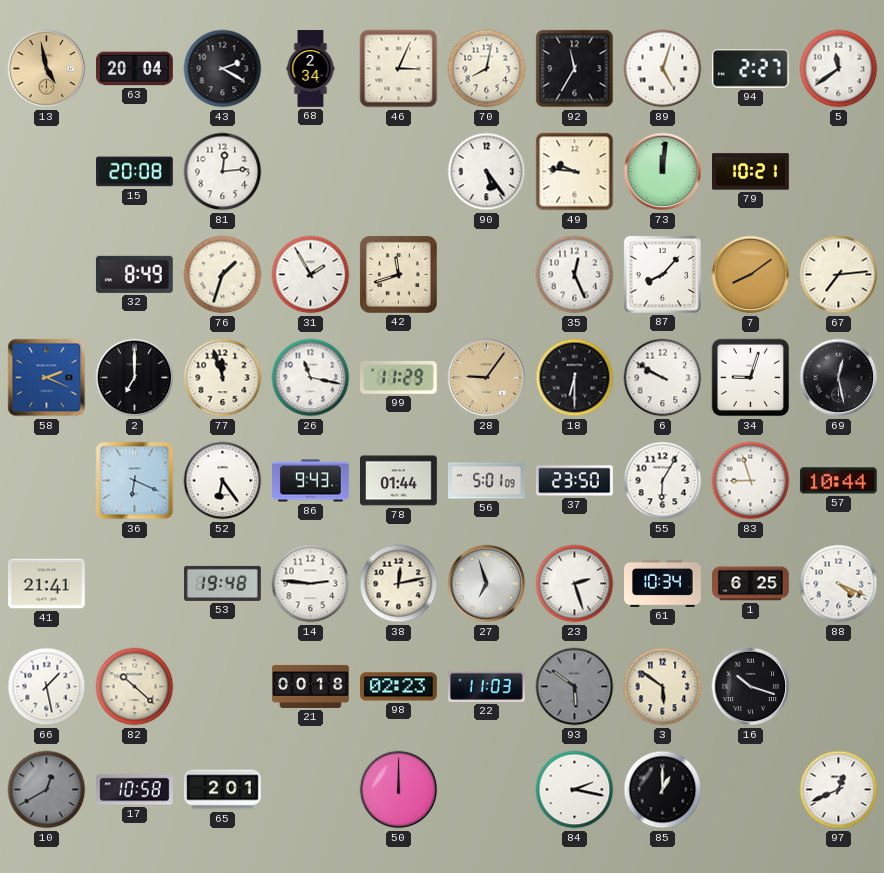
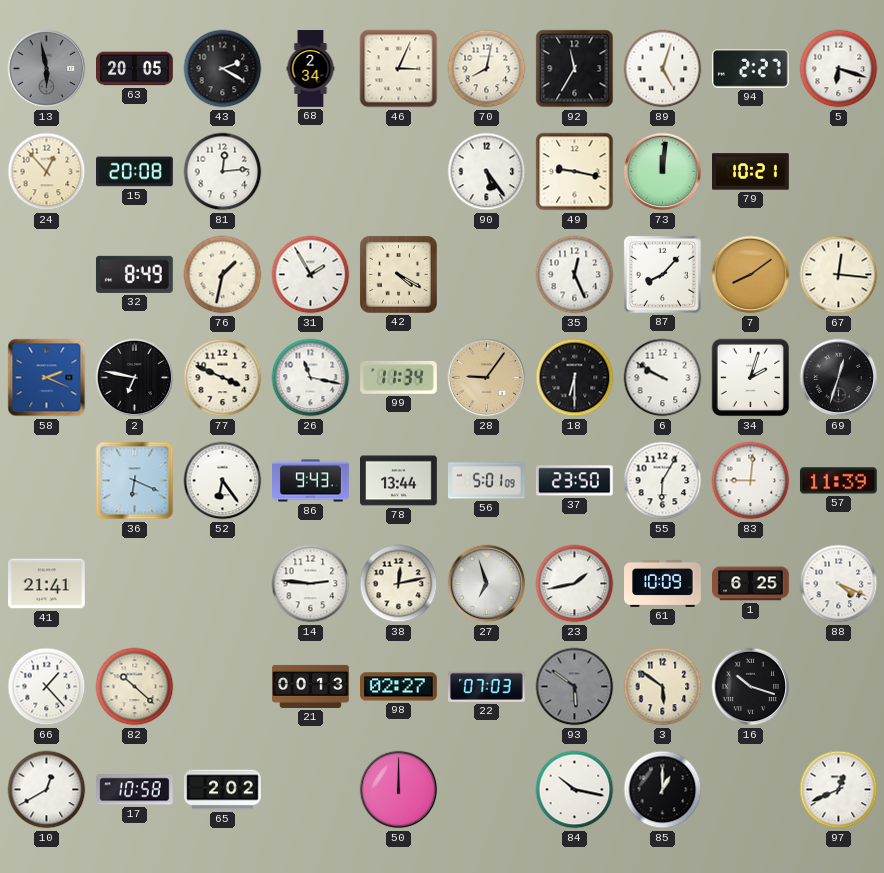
13: 4:58 -> 5:58
13 dial: champagne -> grey
63: 20:04 -> 20:05
5: 11:39 -> 6:18
24: none -> 12:53
49: 9:46 -> 9:17
76: 1:33 -> 1:32
42: 11:42 -> 4:20
67: 7:14 -> 12:16
2: 7:00 -> 6:47
77: 11:57 -> 3:49
99: 11:29 -> 11:34
34: 9:03 -> 2:03
69: 12:28 -> 12:33
78: 01:44 -> 13:44
83: 8:57 -> 9:01
57: 10:44 -> 11:39
53: 19:48 -> none
23: 2:27 -> 1:43
61: 10:34 -> 10:09
66: 1:28 -> 1:23
21: 00:18 -> 00:13
98: 02:23 -> 02:27
22: 11:03 -> 07:03
10 dial: grey -> white
65: 2:01 -> 2:02
84: 2:17 -> 10:17
